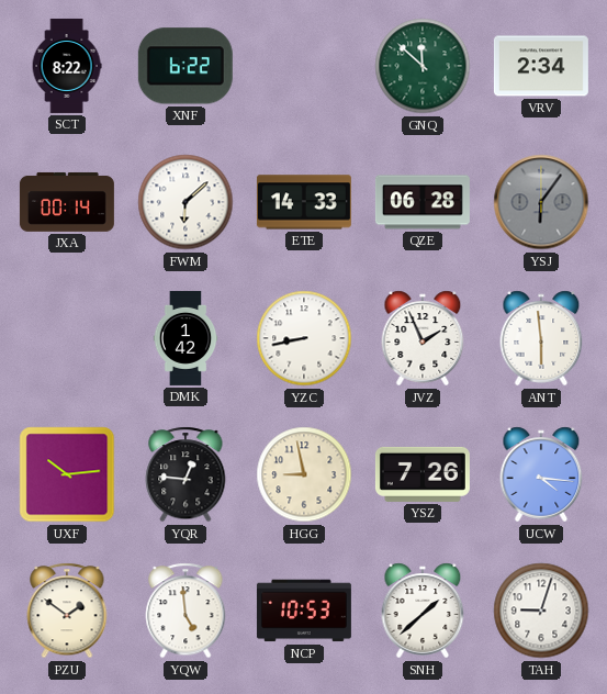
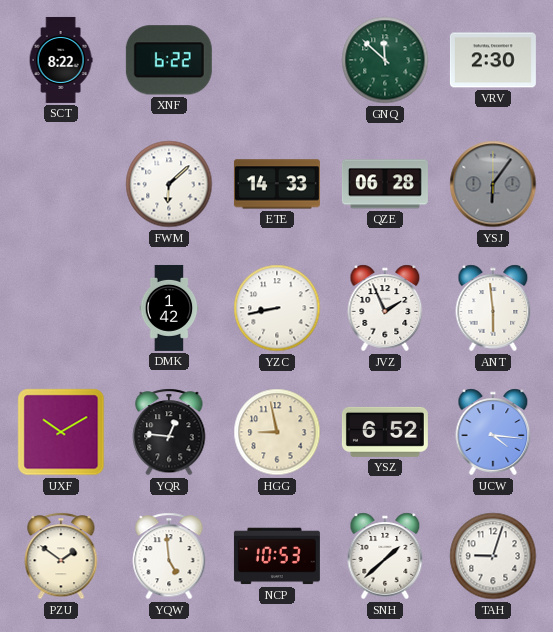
VRV: 2:34 -> 2:30
JXA: 00:14 -> none
UXF: 10:14 -> 10:10
YSZ: 7:26 -> 6:52
